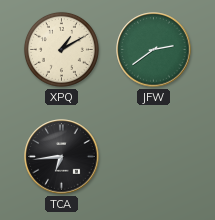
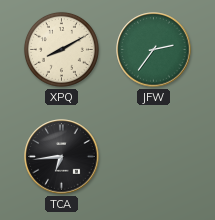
XPQ: 1:10 -> 8:10
JFW: 2:39 -> 2:36
